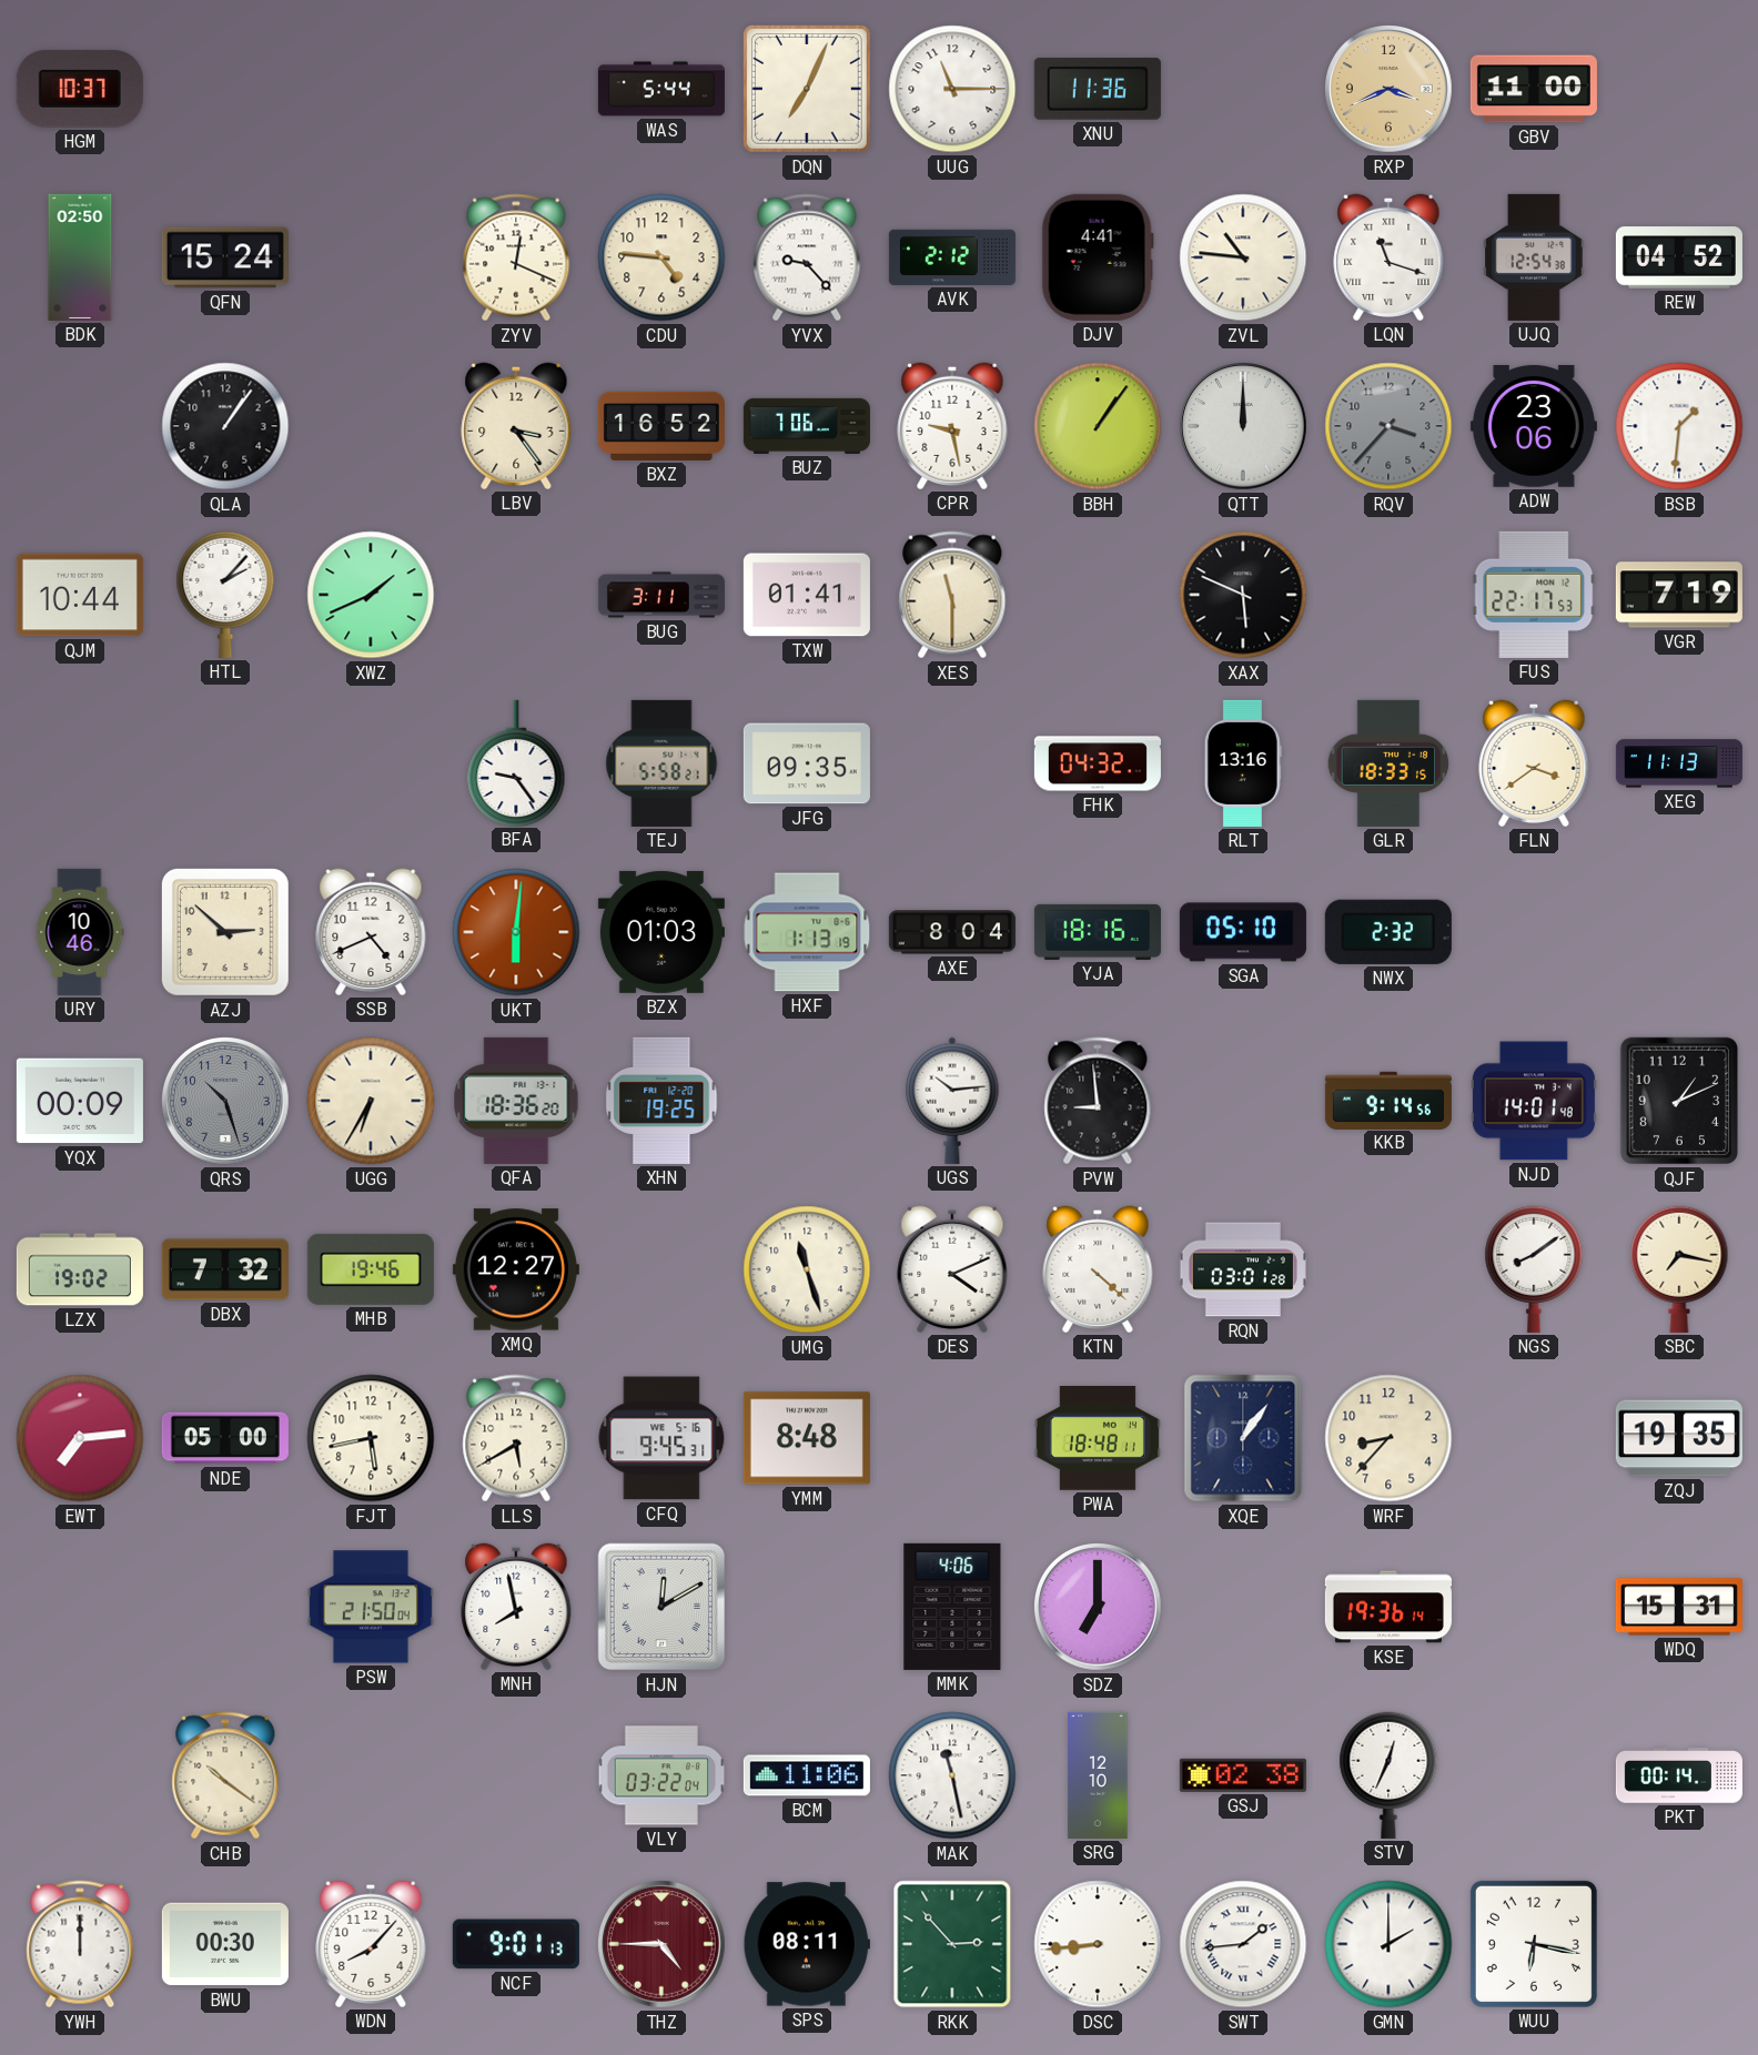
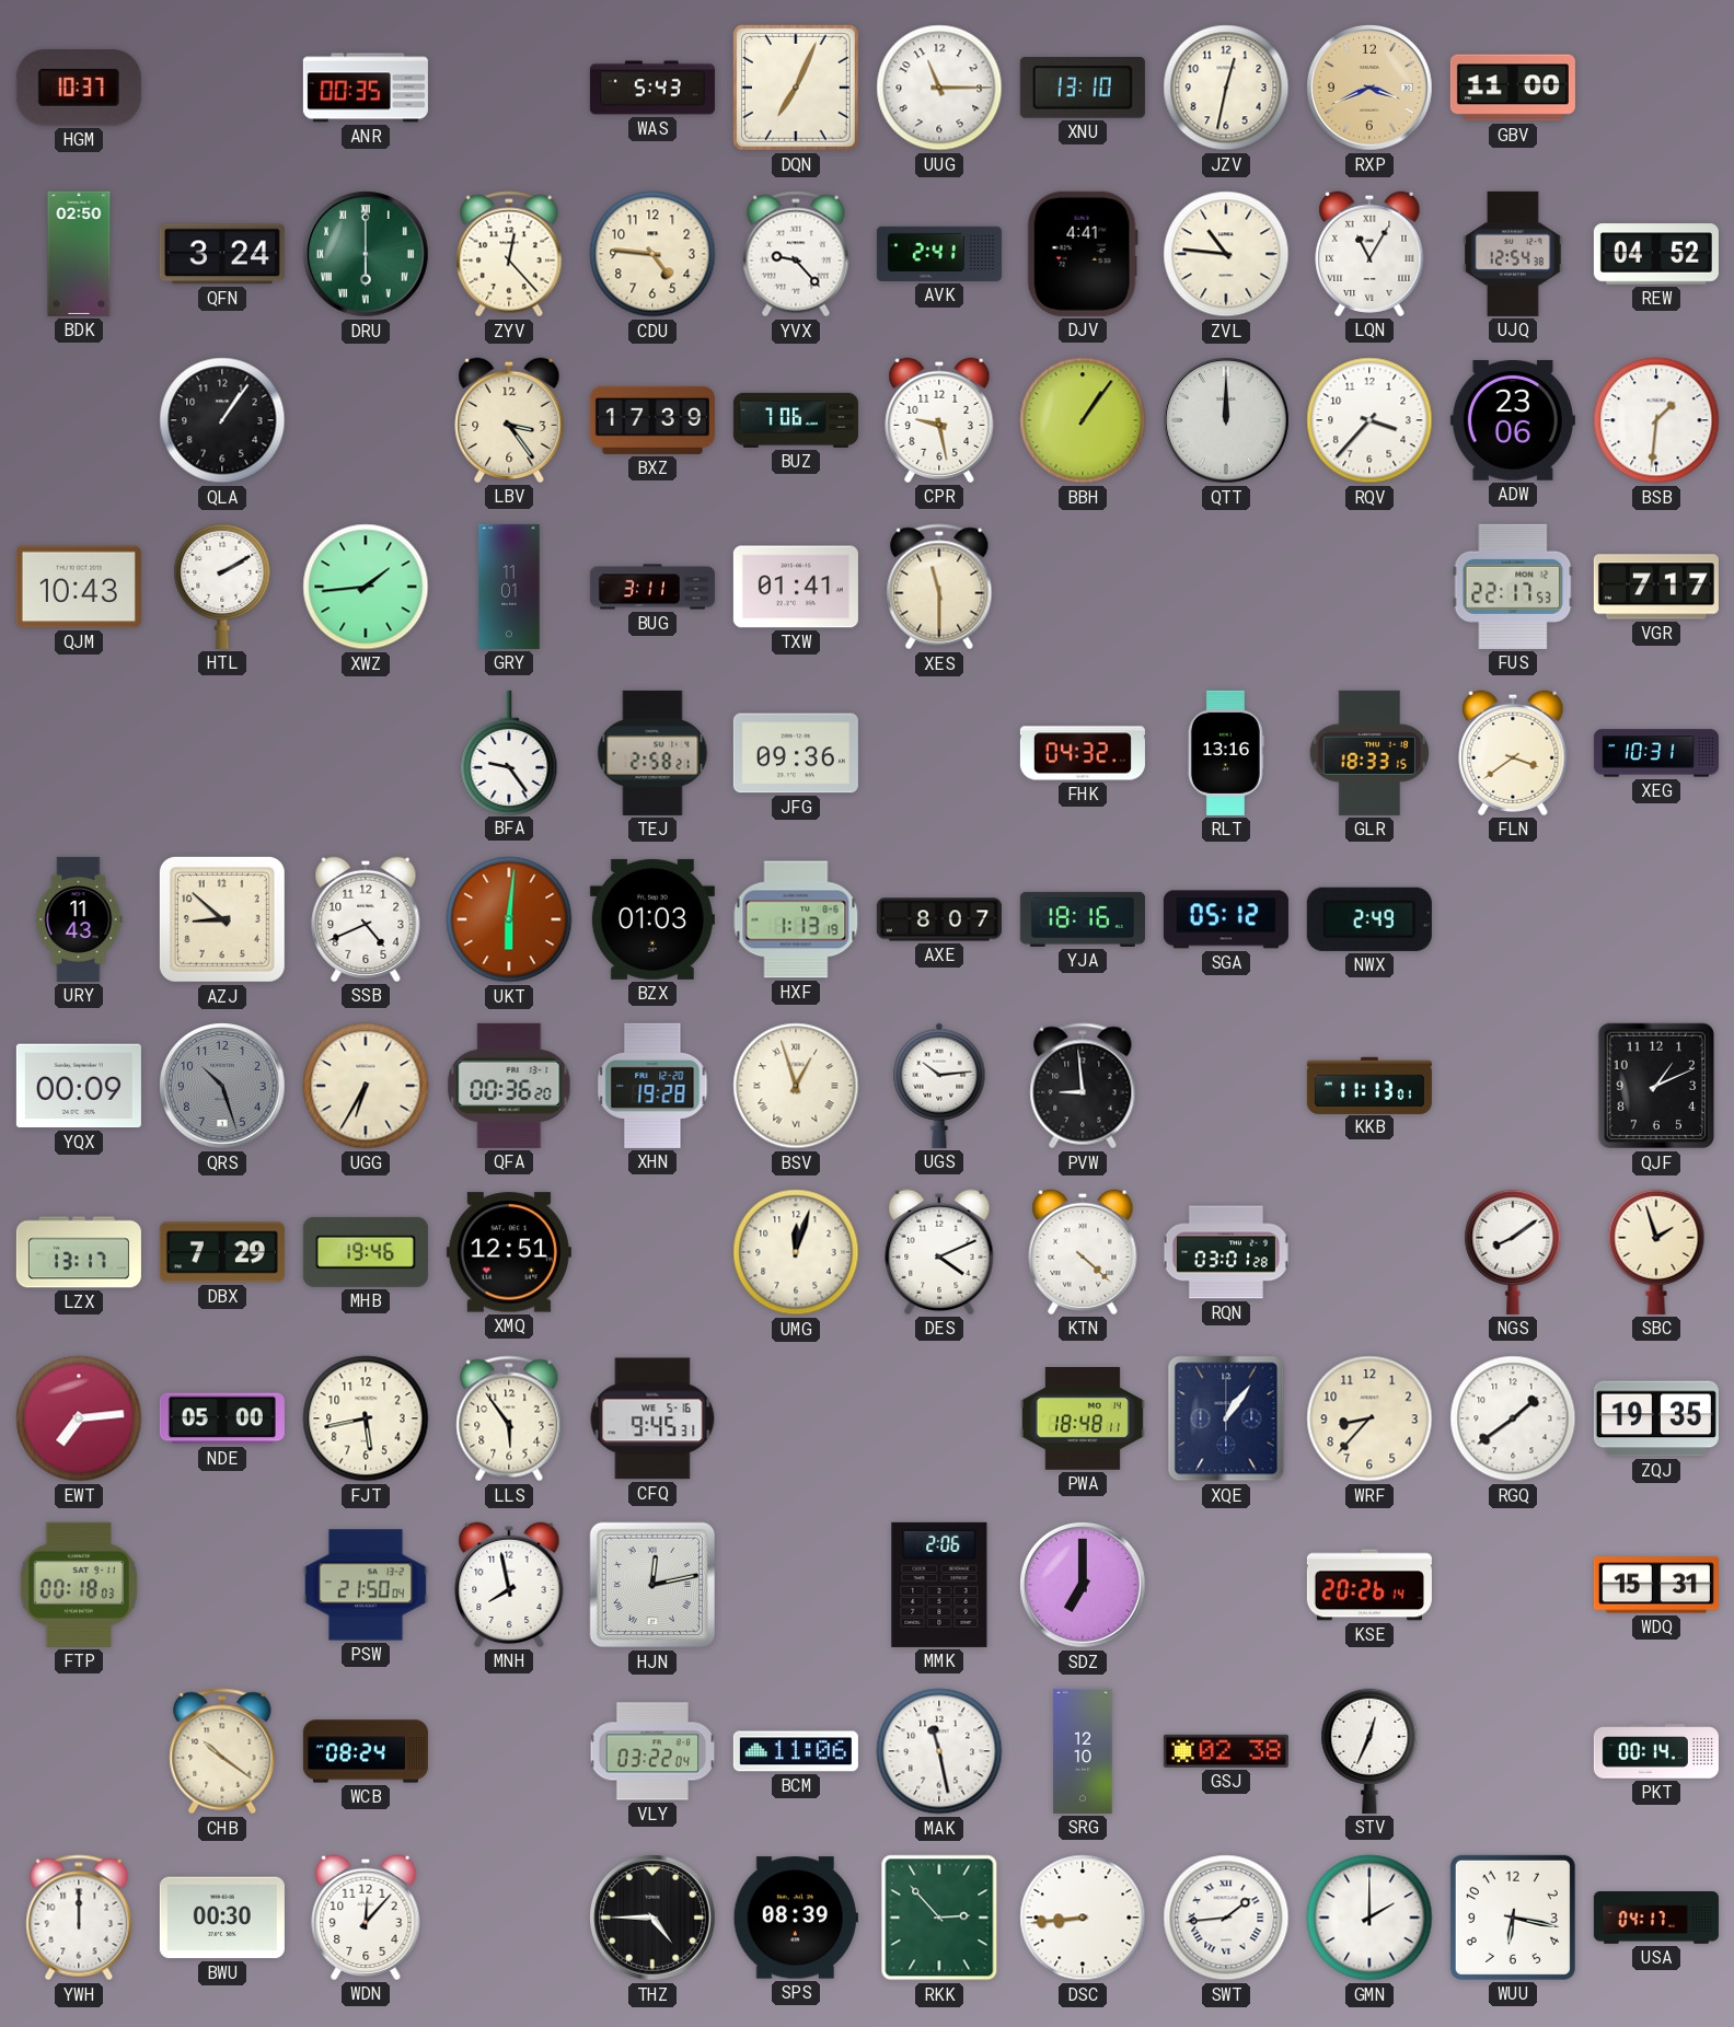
ANR: none -> 00:35
WAS: 5:44 -> 5:43
XNU: 11:36 -> 13:10
JZV: none -> 12:32
QFN: 15:24 -> 3:24
DRU: none -> 6:00
ZYV: 12:19 -> 12:23
AVK: 2:12 -> 2:41
LQN: 11:18 -> 11:05
BXZ: 16:52 -> 17:39
RQV dial: grey -> white
QJM: 10:44 -> 10:43
HTL: 2:07 -> 2:10
XWZ: 1:41 -> 1:44
GRY: none -> 11:01
XAX: 5:49 -> none
VGR: 7:19 -> 7:17
TEJ: 5:58 -> 2:58
JFG: 09:35 -> 09:36
XEG: 11:13 -> 10:31
URY: 10:46 -> 11:43
AZJ: 2:52 -> 8:52
AXE: 8:04 -> 8:07
SGA: 05:10 -> 05:12
NWX: 2:32 -> 2:49
QFA: 18:36 -> 00:36
XHN: 19:25 -> 19:28
BSV: none -> 12:57
KKB: 9:14 -> 11:13
NJD: 14:01 -> none
LZX: 19:02 -> 13:17
DBX: 7:32 -> 7:29
XMQ: 12:27 -> 12:51
UMG: 11:27 -> 12:03
SBC: 7:17 -> 1:57
LLS: 5:40 -> 5:54
YMM: 8:48 -> none
RGQ: none -> 1:39
FTP: none -> 00:18
HJN: 12:10 -> 12:13
MMK: 4:06 -> 2:06
KSE: 19:36 -> 20:26
WCB: none -> 08:24
WDN: 8:07 -> 12:07
NCF: 9:01 -> none
THZ dial: burgundy -> black
SPS: 08:11 -> 08:39
USA: none -> 04:17
